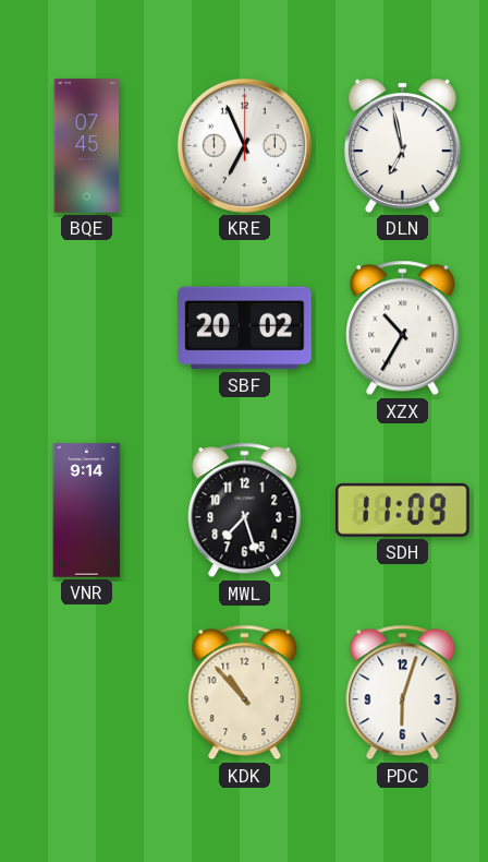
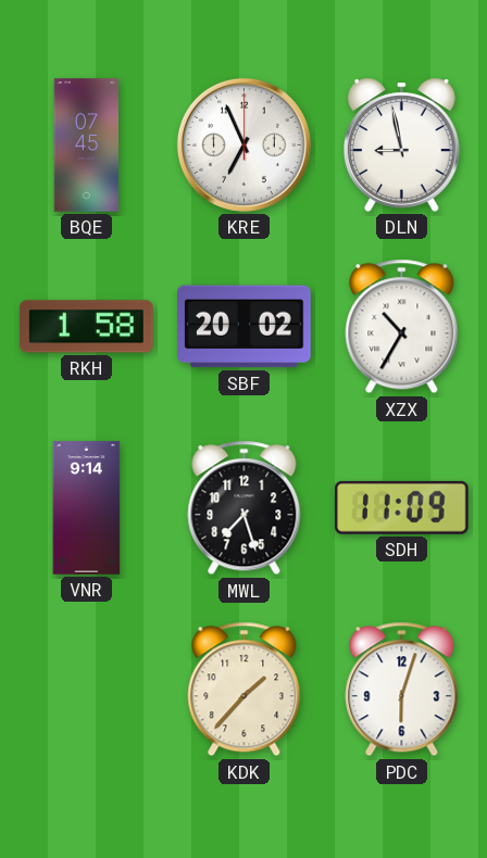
DLN: 6:58 -> 8:58
RKH: none -> 1:58
KDK: 10:53 -> 1:37
